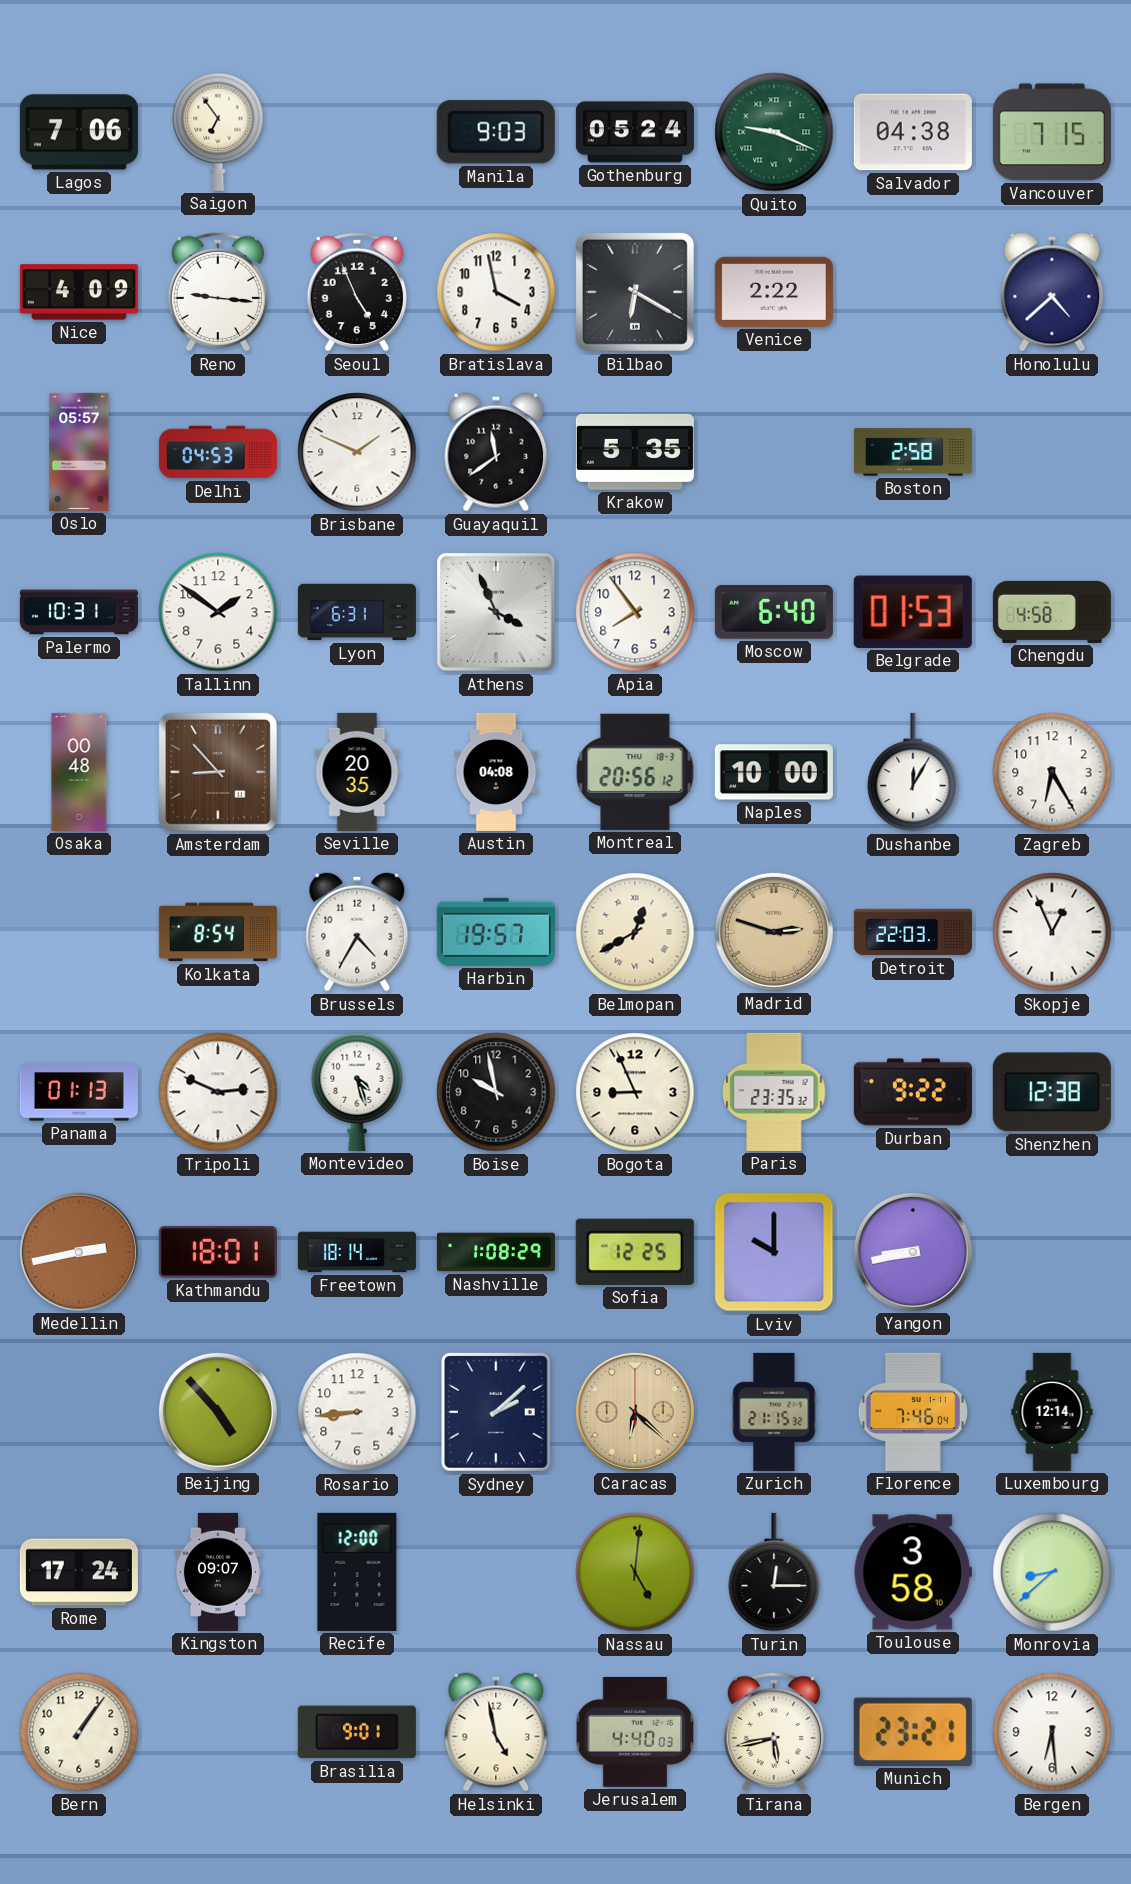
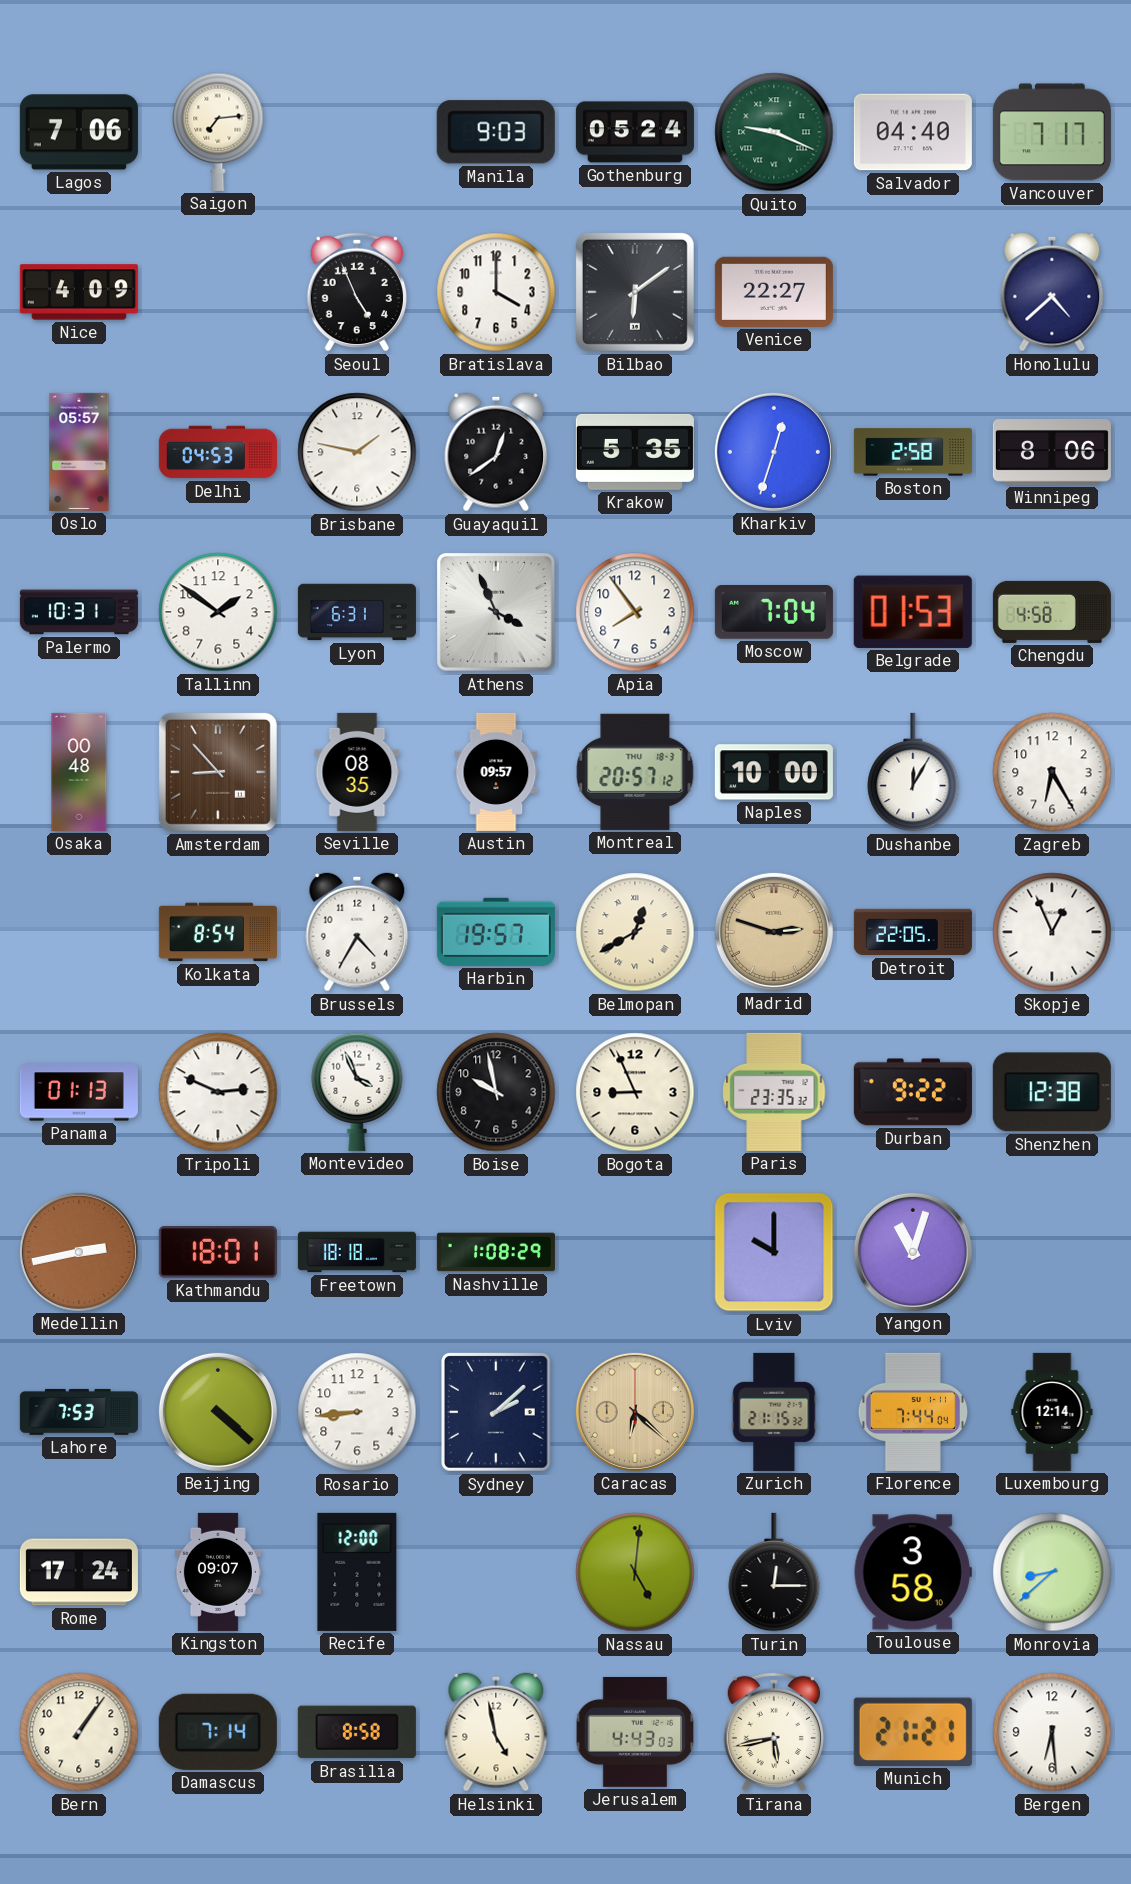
Saigon: 6:54 -> 7:14
Salvador: 04:38 -> 04:40
Vancouver: 7:15 -> 7:17
Reno: 9:16 -> none
Bratislava: 3:58 -> 4:00
Bilbao: 6:20 -> 6:09
Venice: 2:22 -> 22:27
Brisbane: 1:49 -> 1:47
Guayaquil: 11:39 -> 12:39
Kharkiv: none -> 12:33
Winnipeg: none -> 8:06
Moscow: 6:40 -> 7:04
Seville: 20:35 -> 08:35
Austin: 04:08 -> 09:57
Montreal: 20:56 -> 20:57
Detroit: 22:03 -> 22:05
Montevideo: 4:27 -> 3:56
Freetown: 18:14 -> 18:18
Sofia: 12:25 -> none
Yangon: 8:43 -> 11:03
Lahore: none -> 7:53
Beijing: 4:53 -> 4:22
Florence: 7:46 -> 7:44
Damascus: none -> 7:14
Brasilia: 9:01 -> 8:58
Jerusalem: 4:40 -> 4:43
Munich: 23:21 -> 21:21
